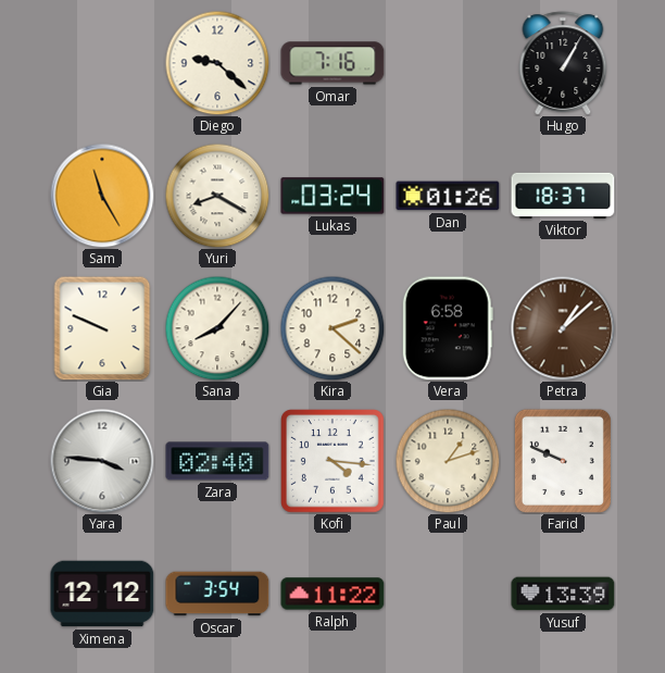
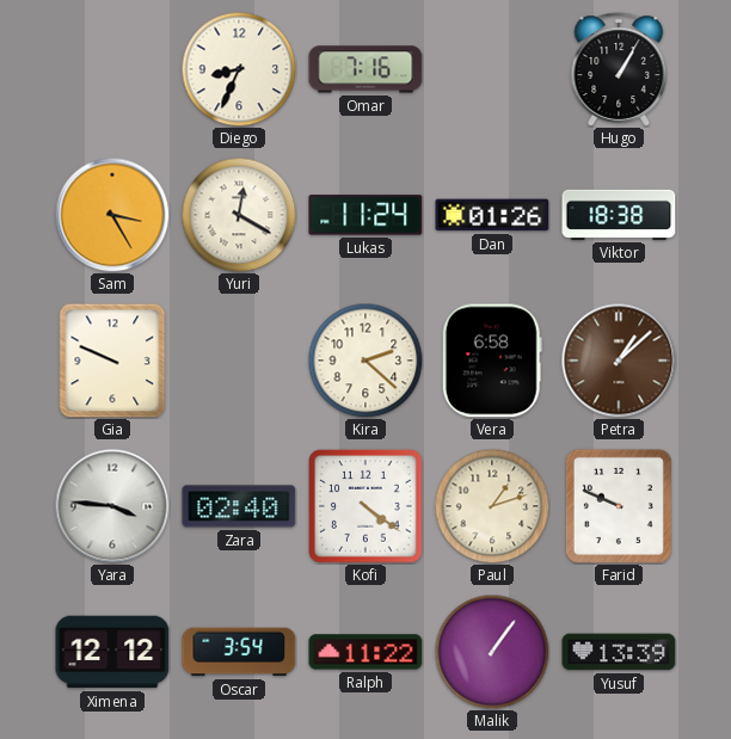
Diego: 9:22 -> 8:34
Sam: 11:25 -> 3:25
Yuri: 8:20 -> 12:20
Lukas: 03:24 -> 11:24
Viktor: 18:37 -> 18:38
Sana: 8:07 -> none
Kofi: 4:16 -> 4:21
Malik: none -> 1:06
